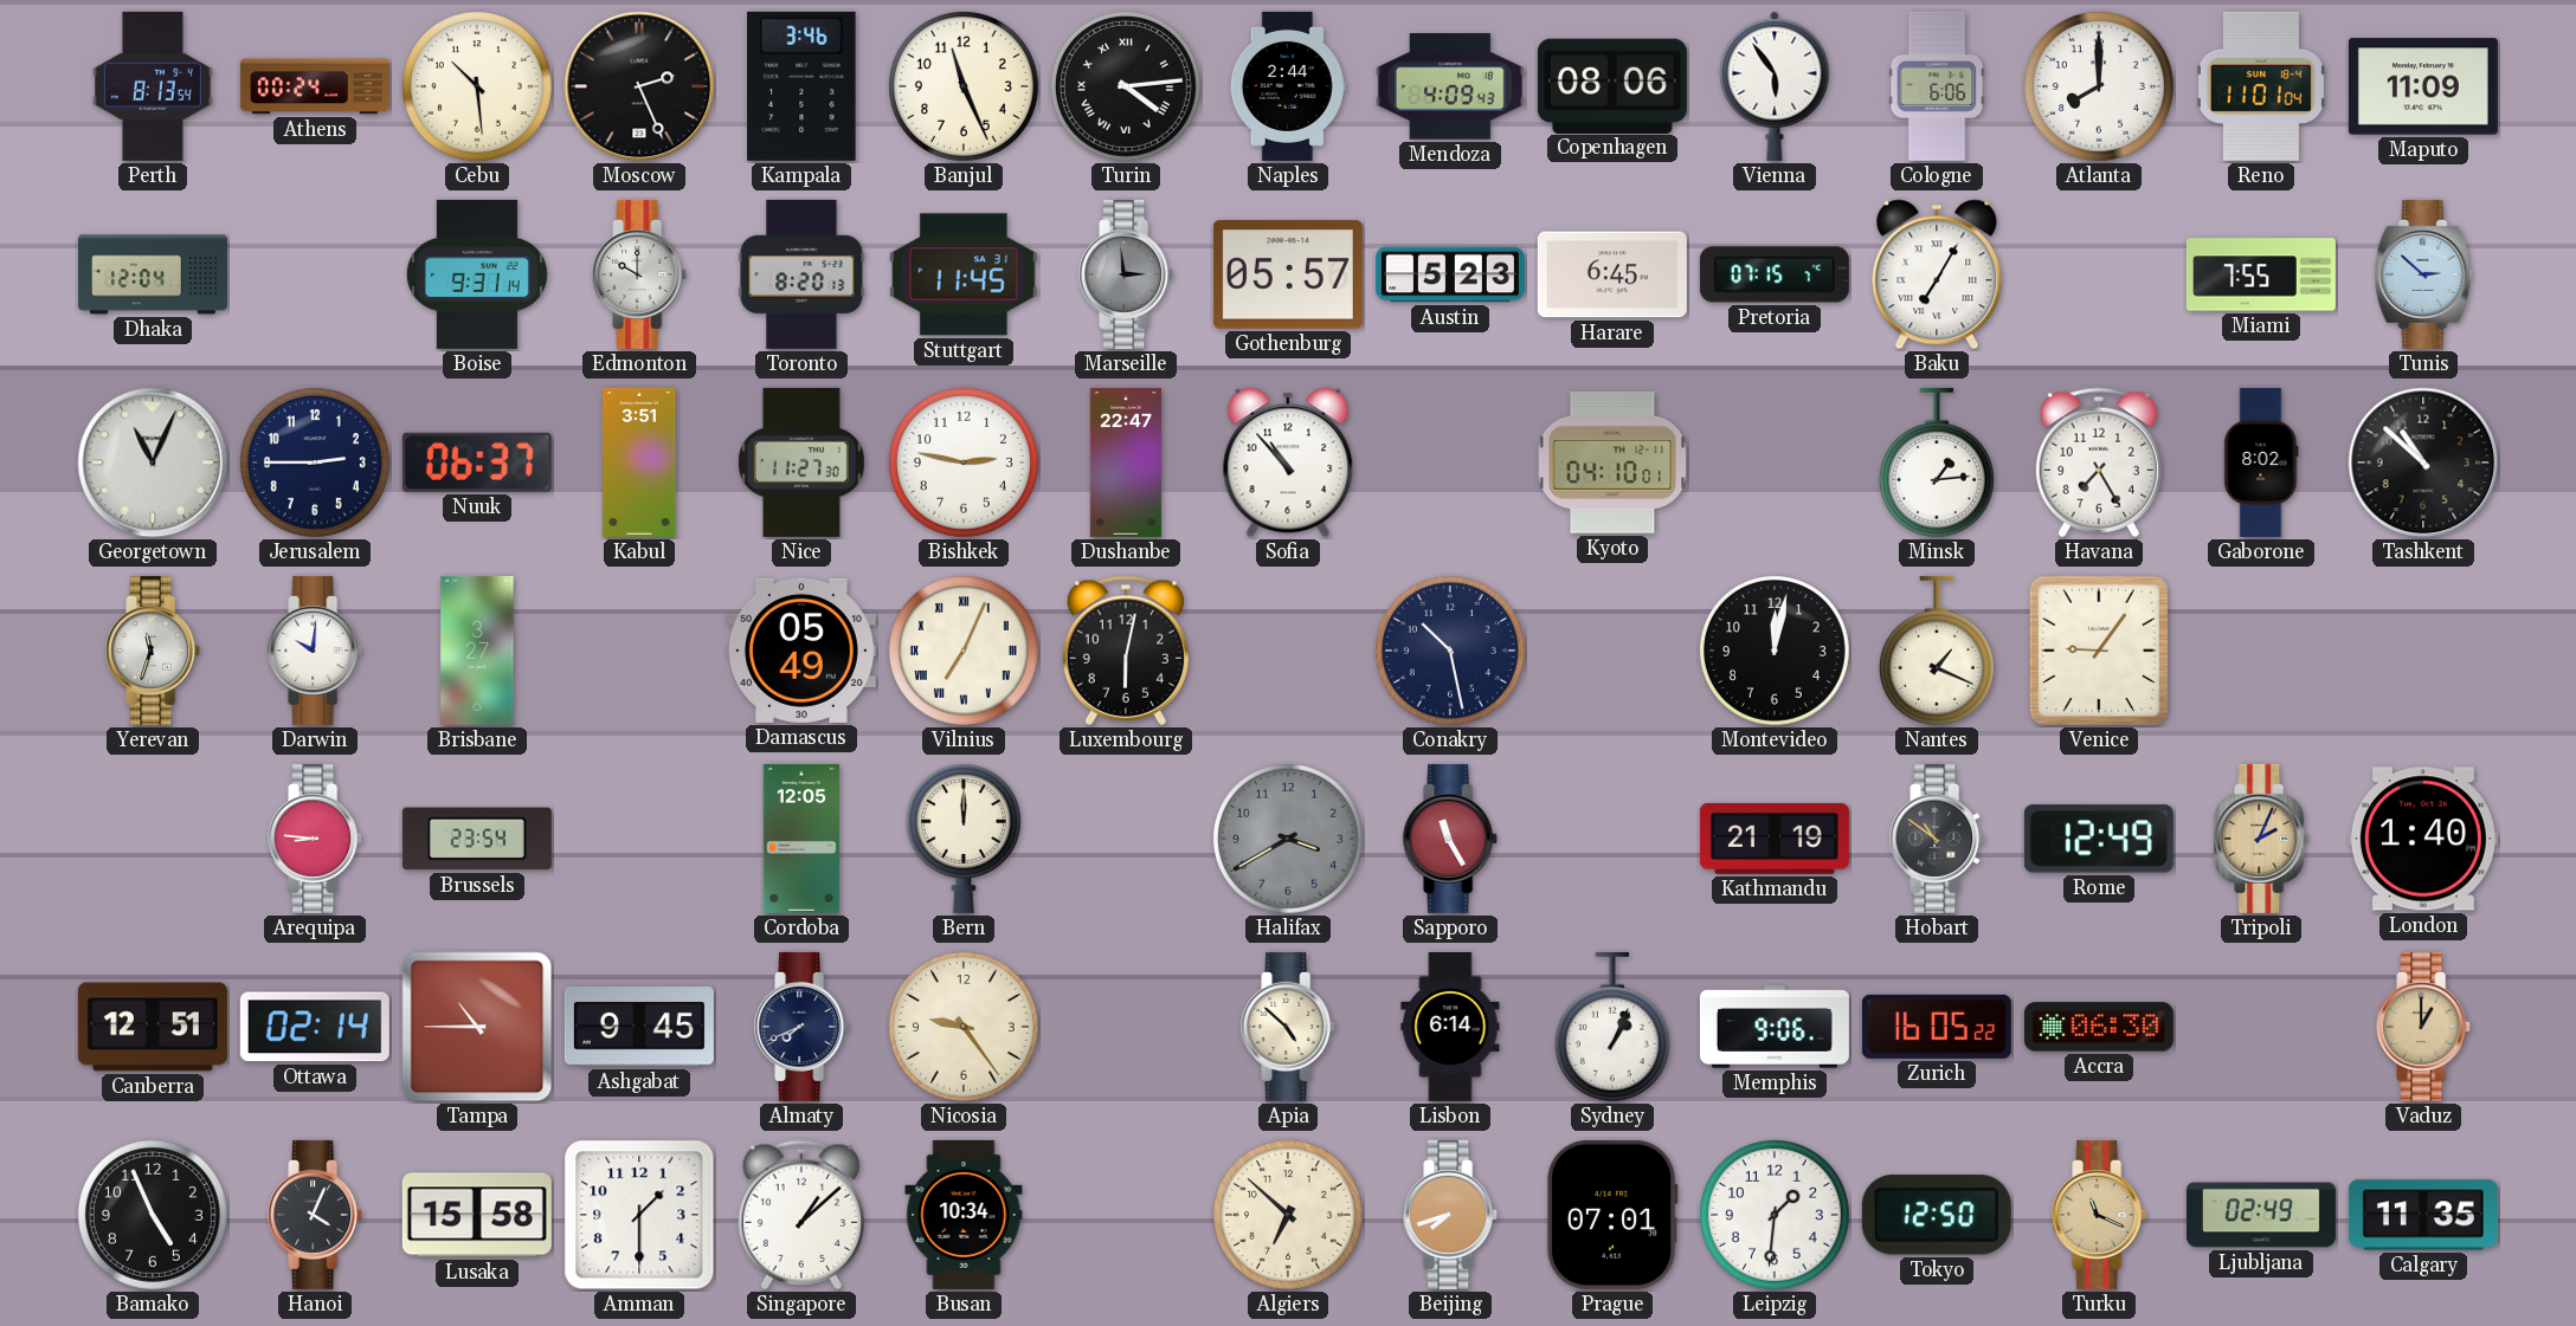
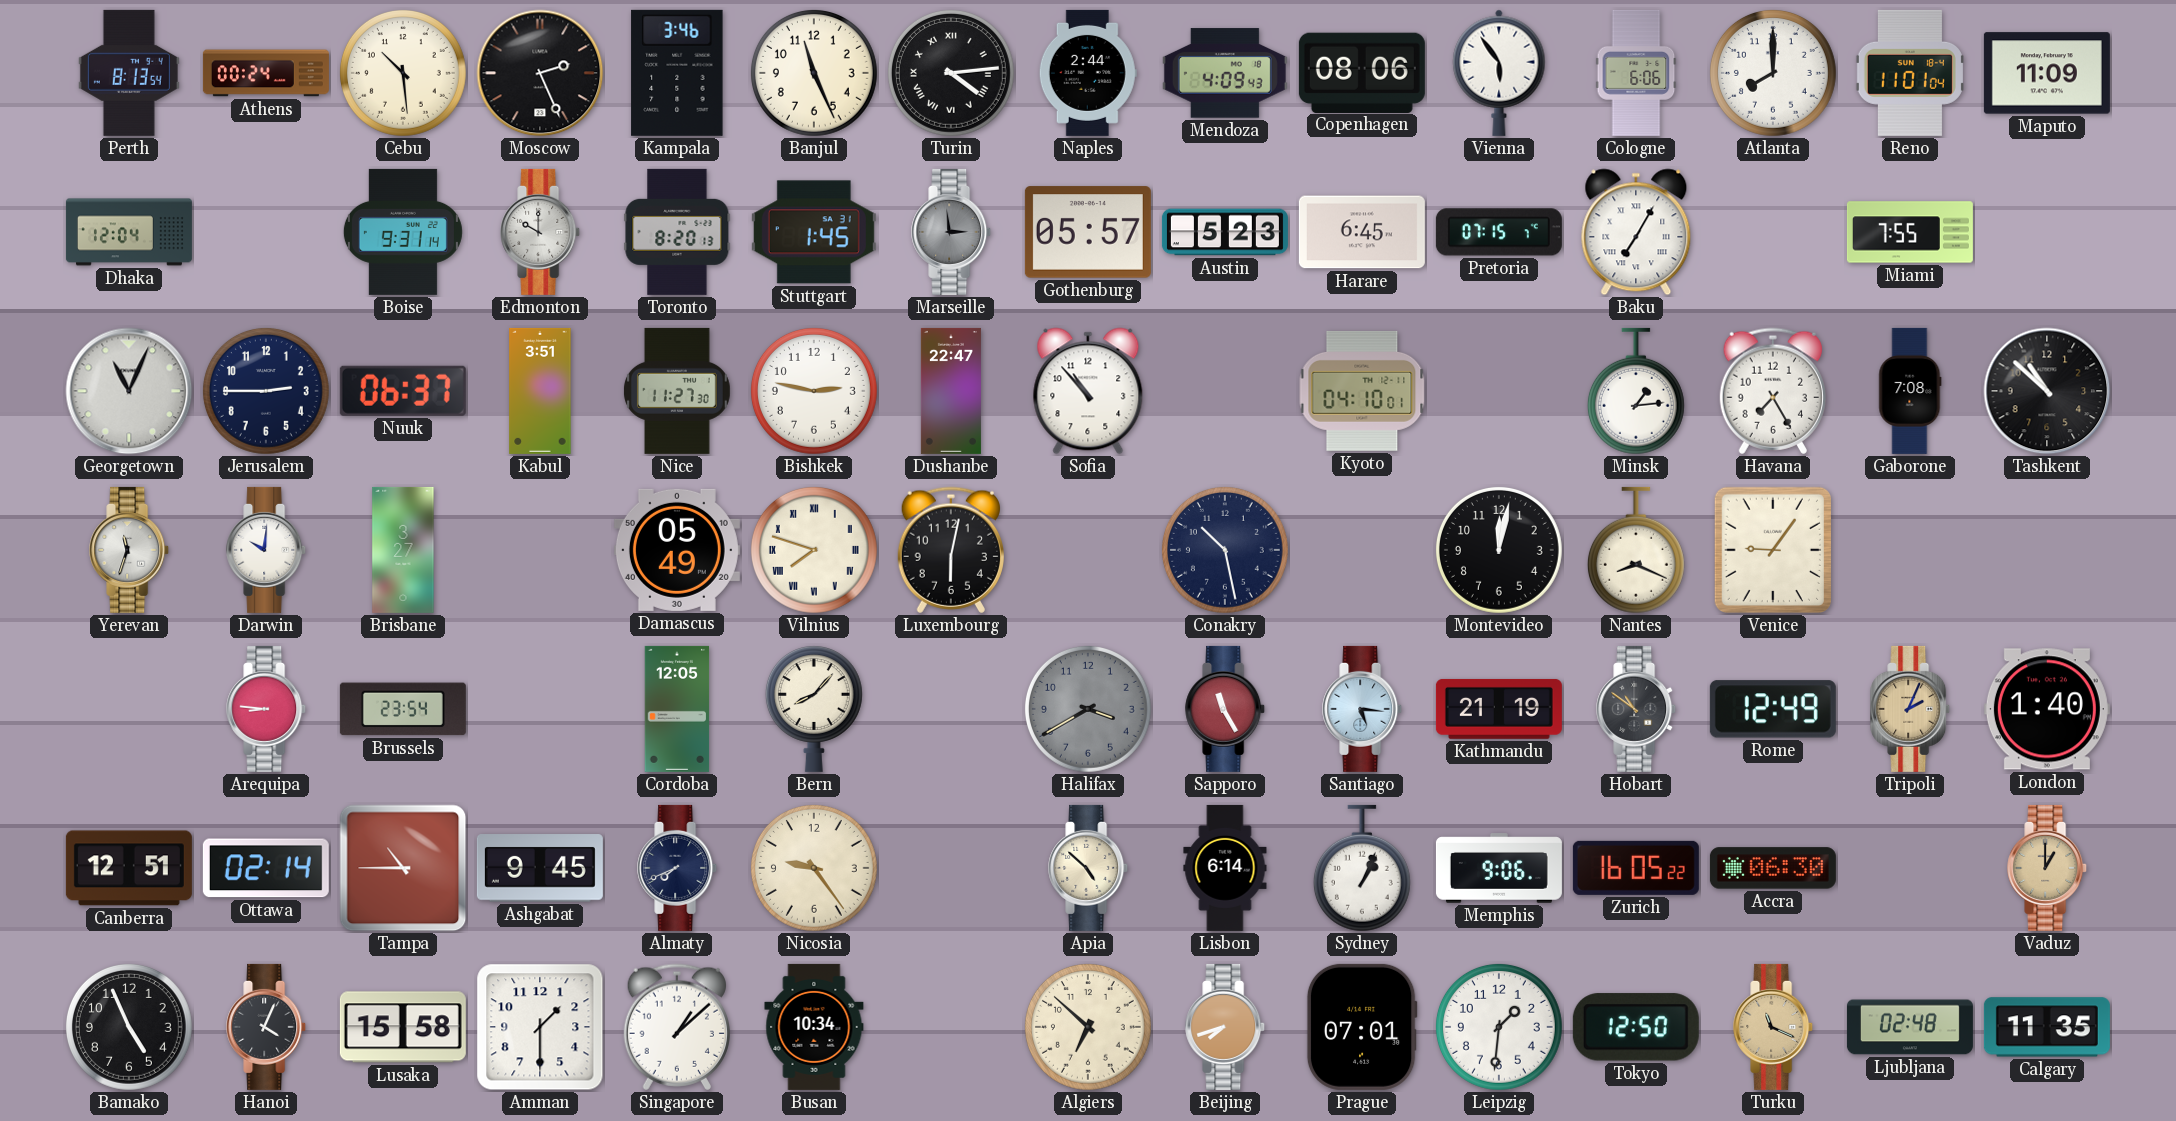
Stuttgart: 11:45 -> 1:45
Tunis: 2:52 -> none
Gaborone: 8:02 -> 7:08
Vilnius: 7:04 -> 7:48
Nantes: 1:19 -> 8:19
Bern: 12:00 -> 8:07
Santiago: none -> 5:16
Ljubljana: 02:49 -> 02:48
